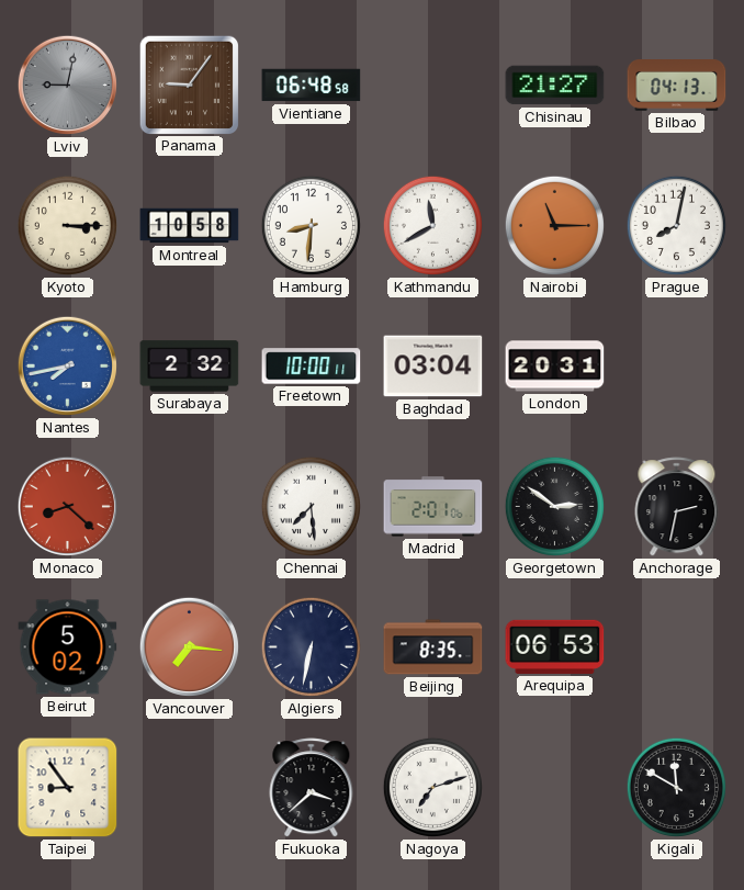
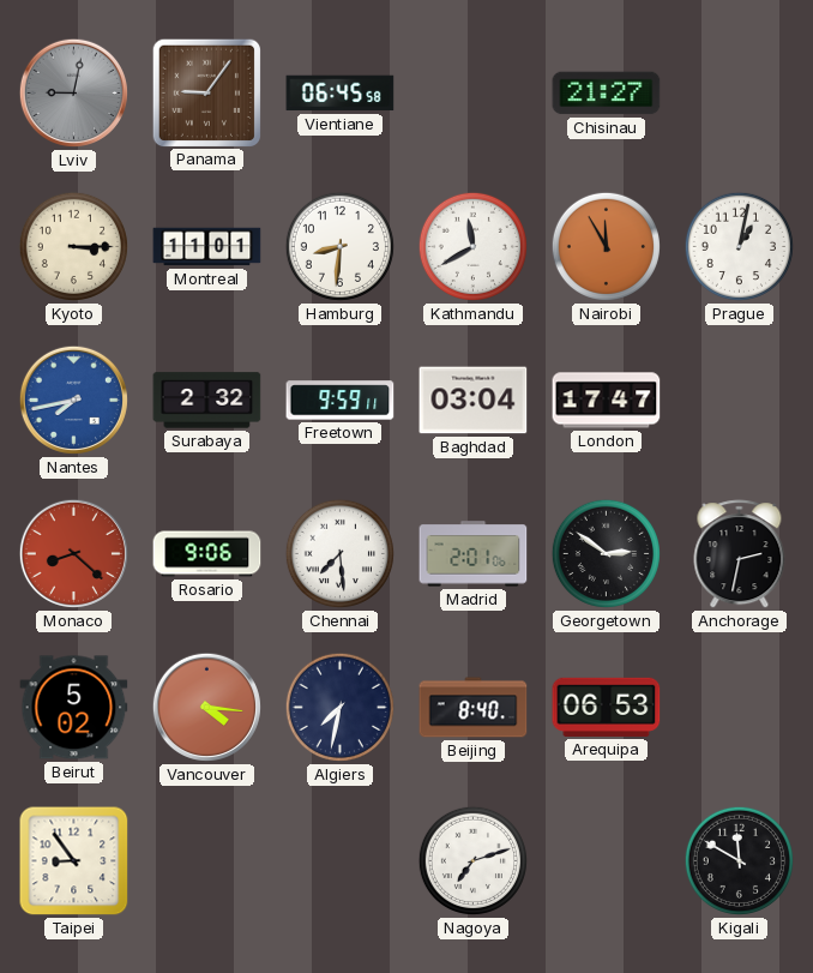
Vientiane: 06:48 -> 06:45
Bilbao: 04:13 -> none
Montreal: 10:58 -> 11:01
Nairobi: 11:15 -> 11:55
Prague: 8:02 -> 1:02
Freetown: 10:00 -> 9:59
London: 20:31 -> 17:47
Rosario: none -> 9:06
Vancouver: 7:16 -> 4:16
Algiers: 6:32 -> 7:32
Beijing: 8:35 -> 8:40
Fukuoka: 3:38 -> none
